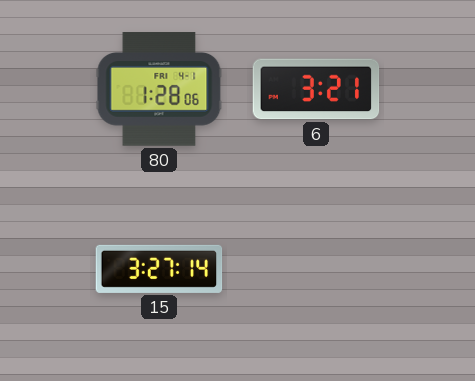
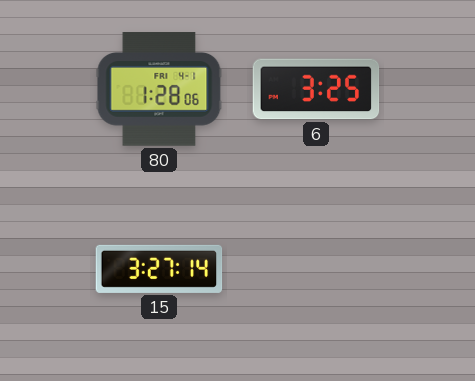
6: 3:21 -> 3:25
